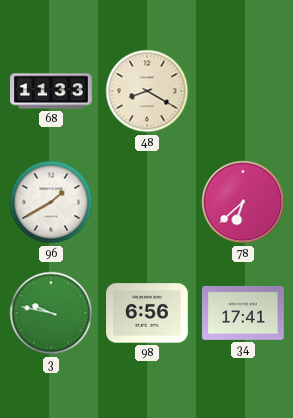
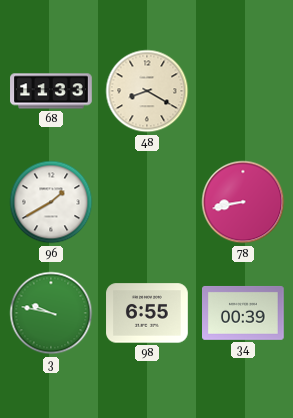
78: 6:38 -> 8:43
98: 6:56 -> 6:55
34: 17:41 -> 00:39
